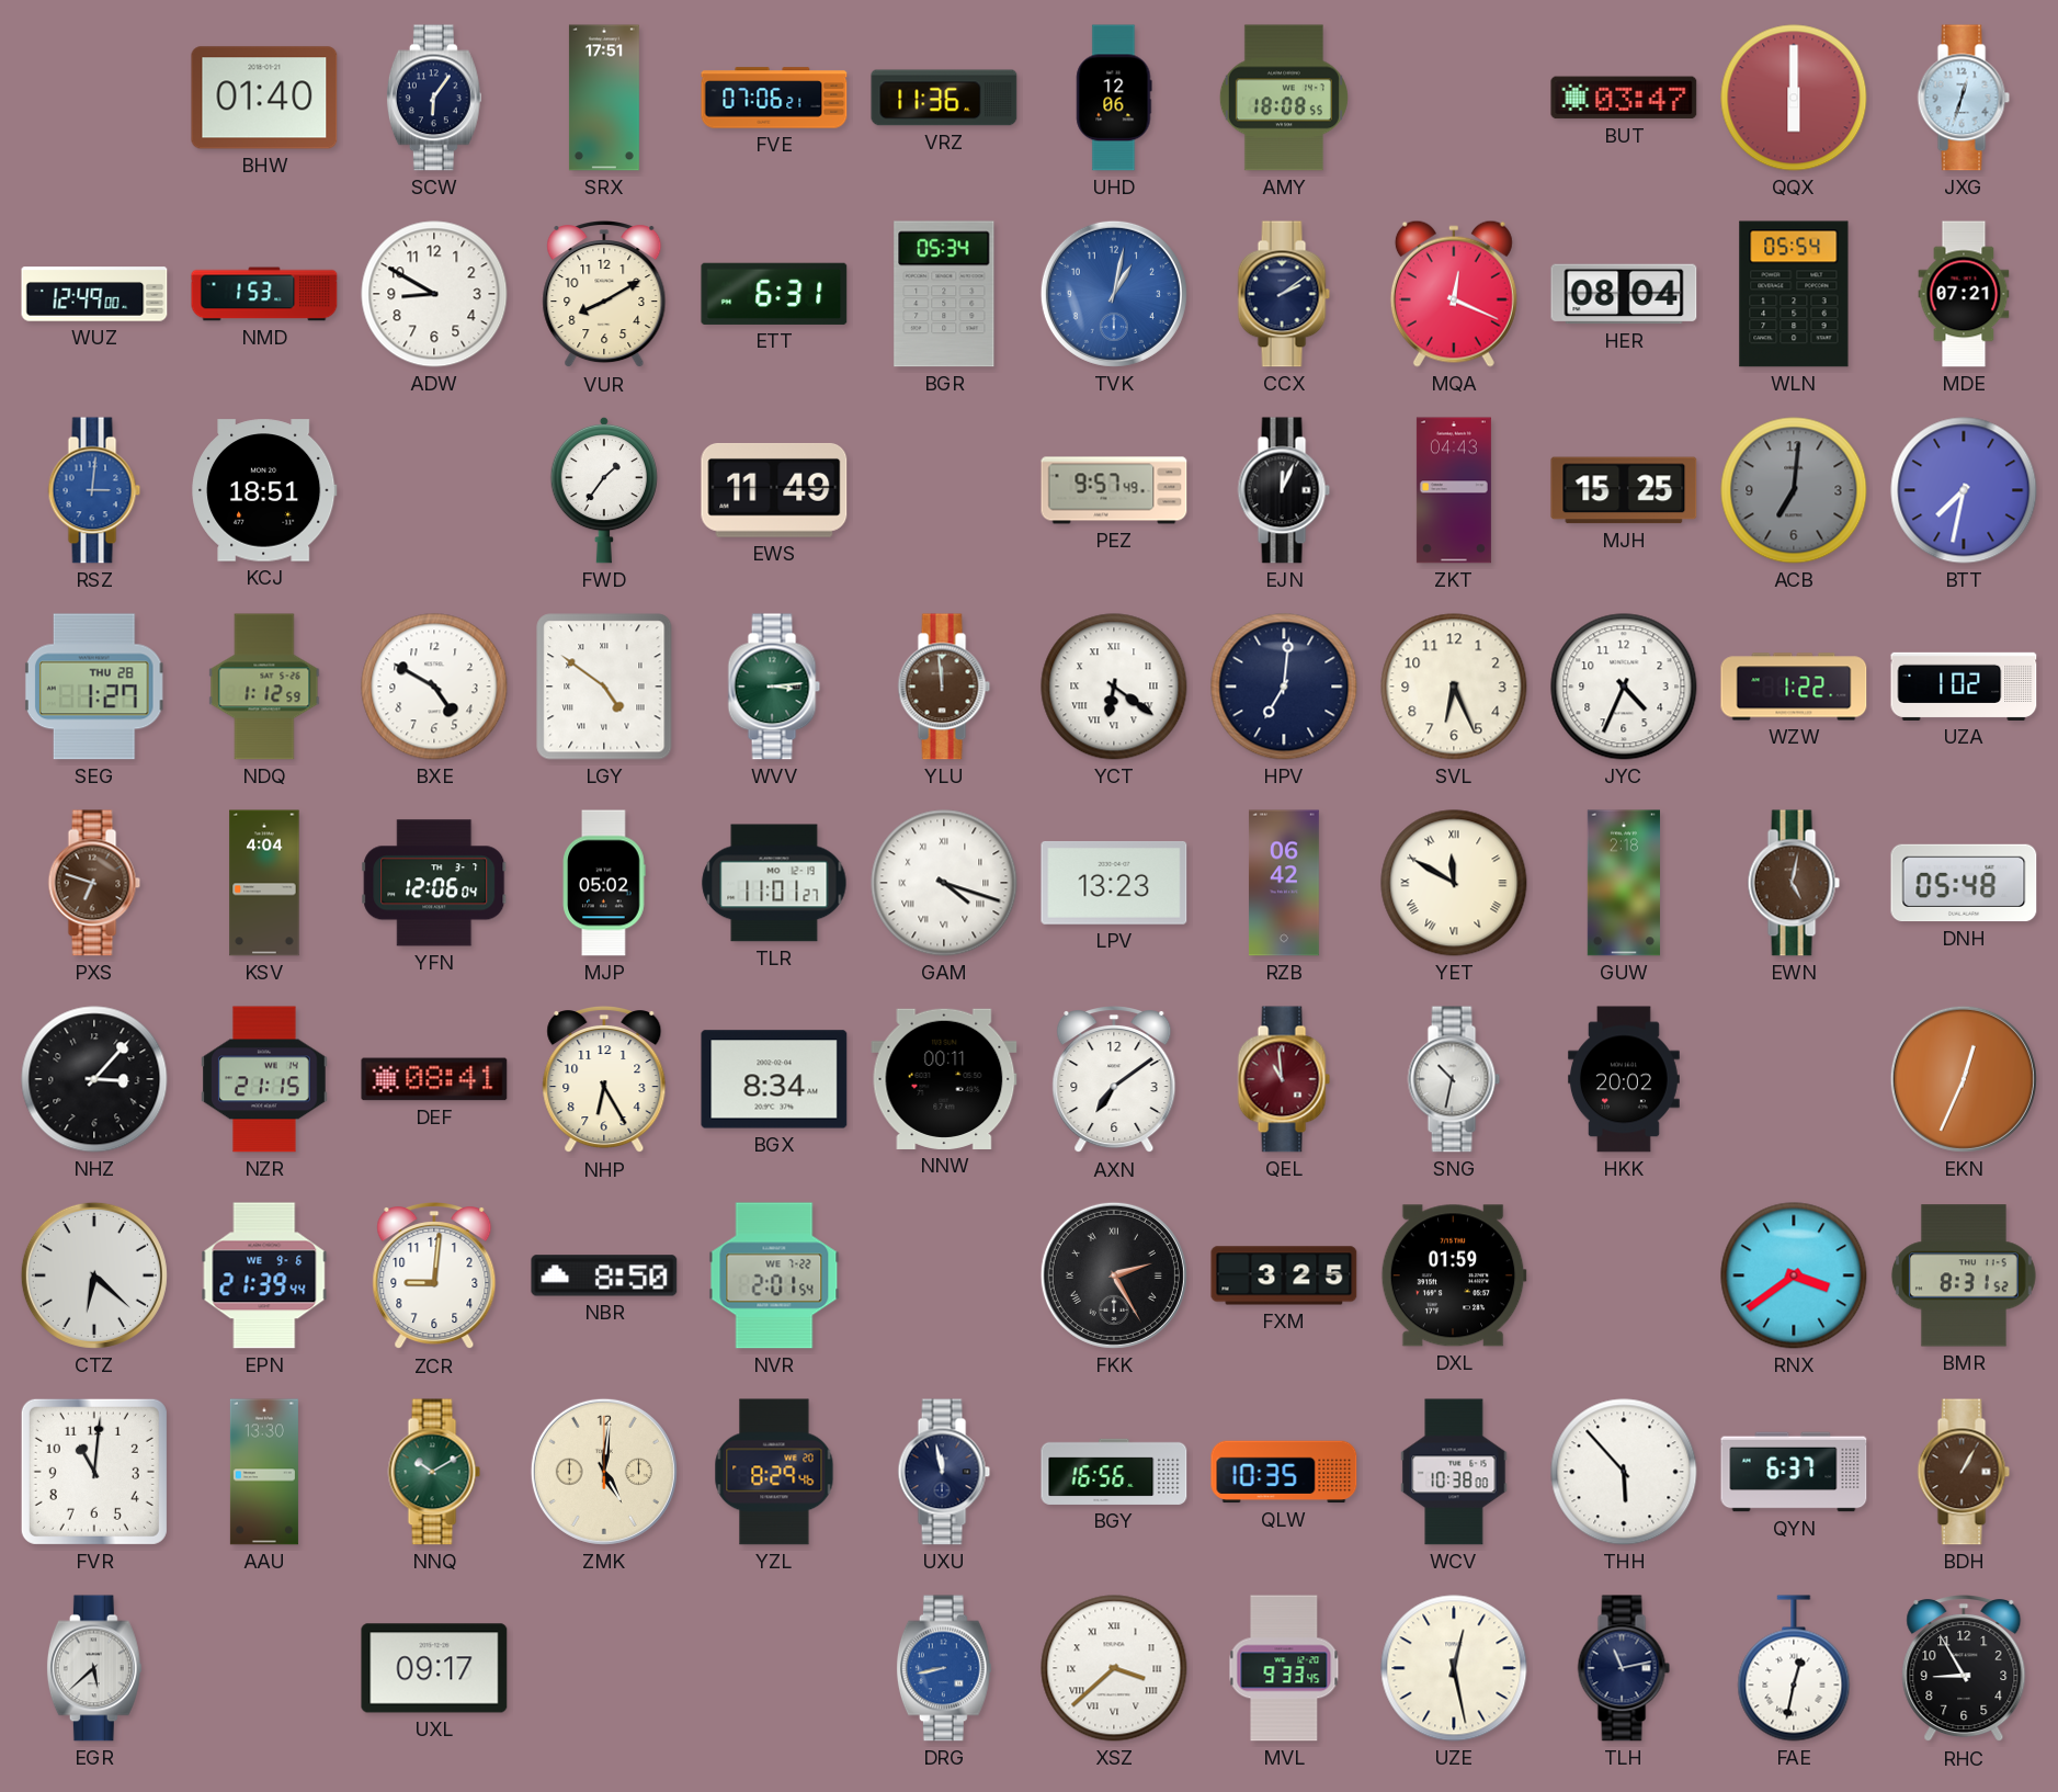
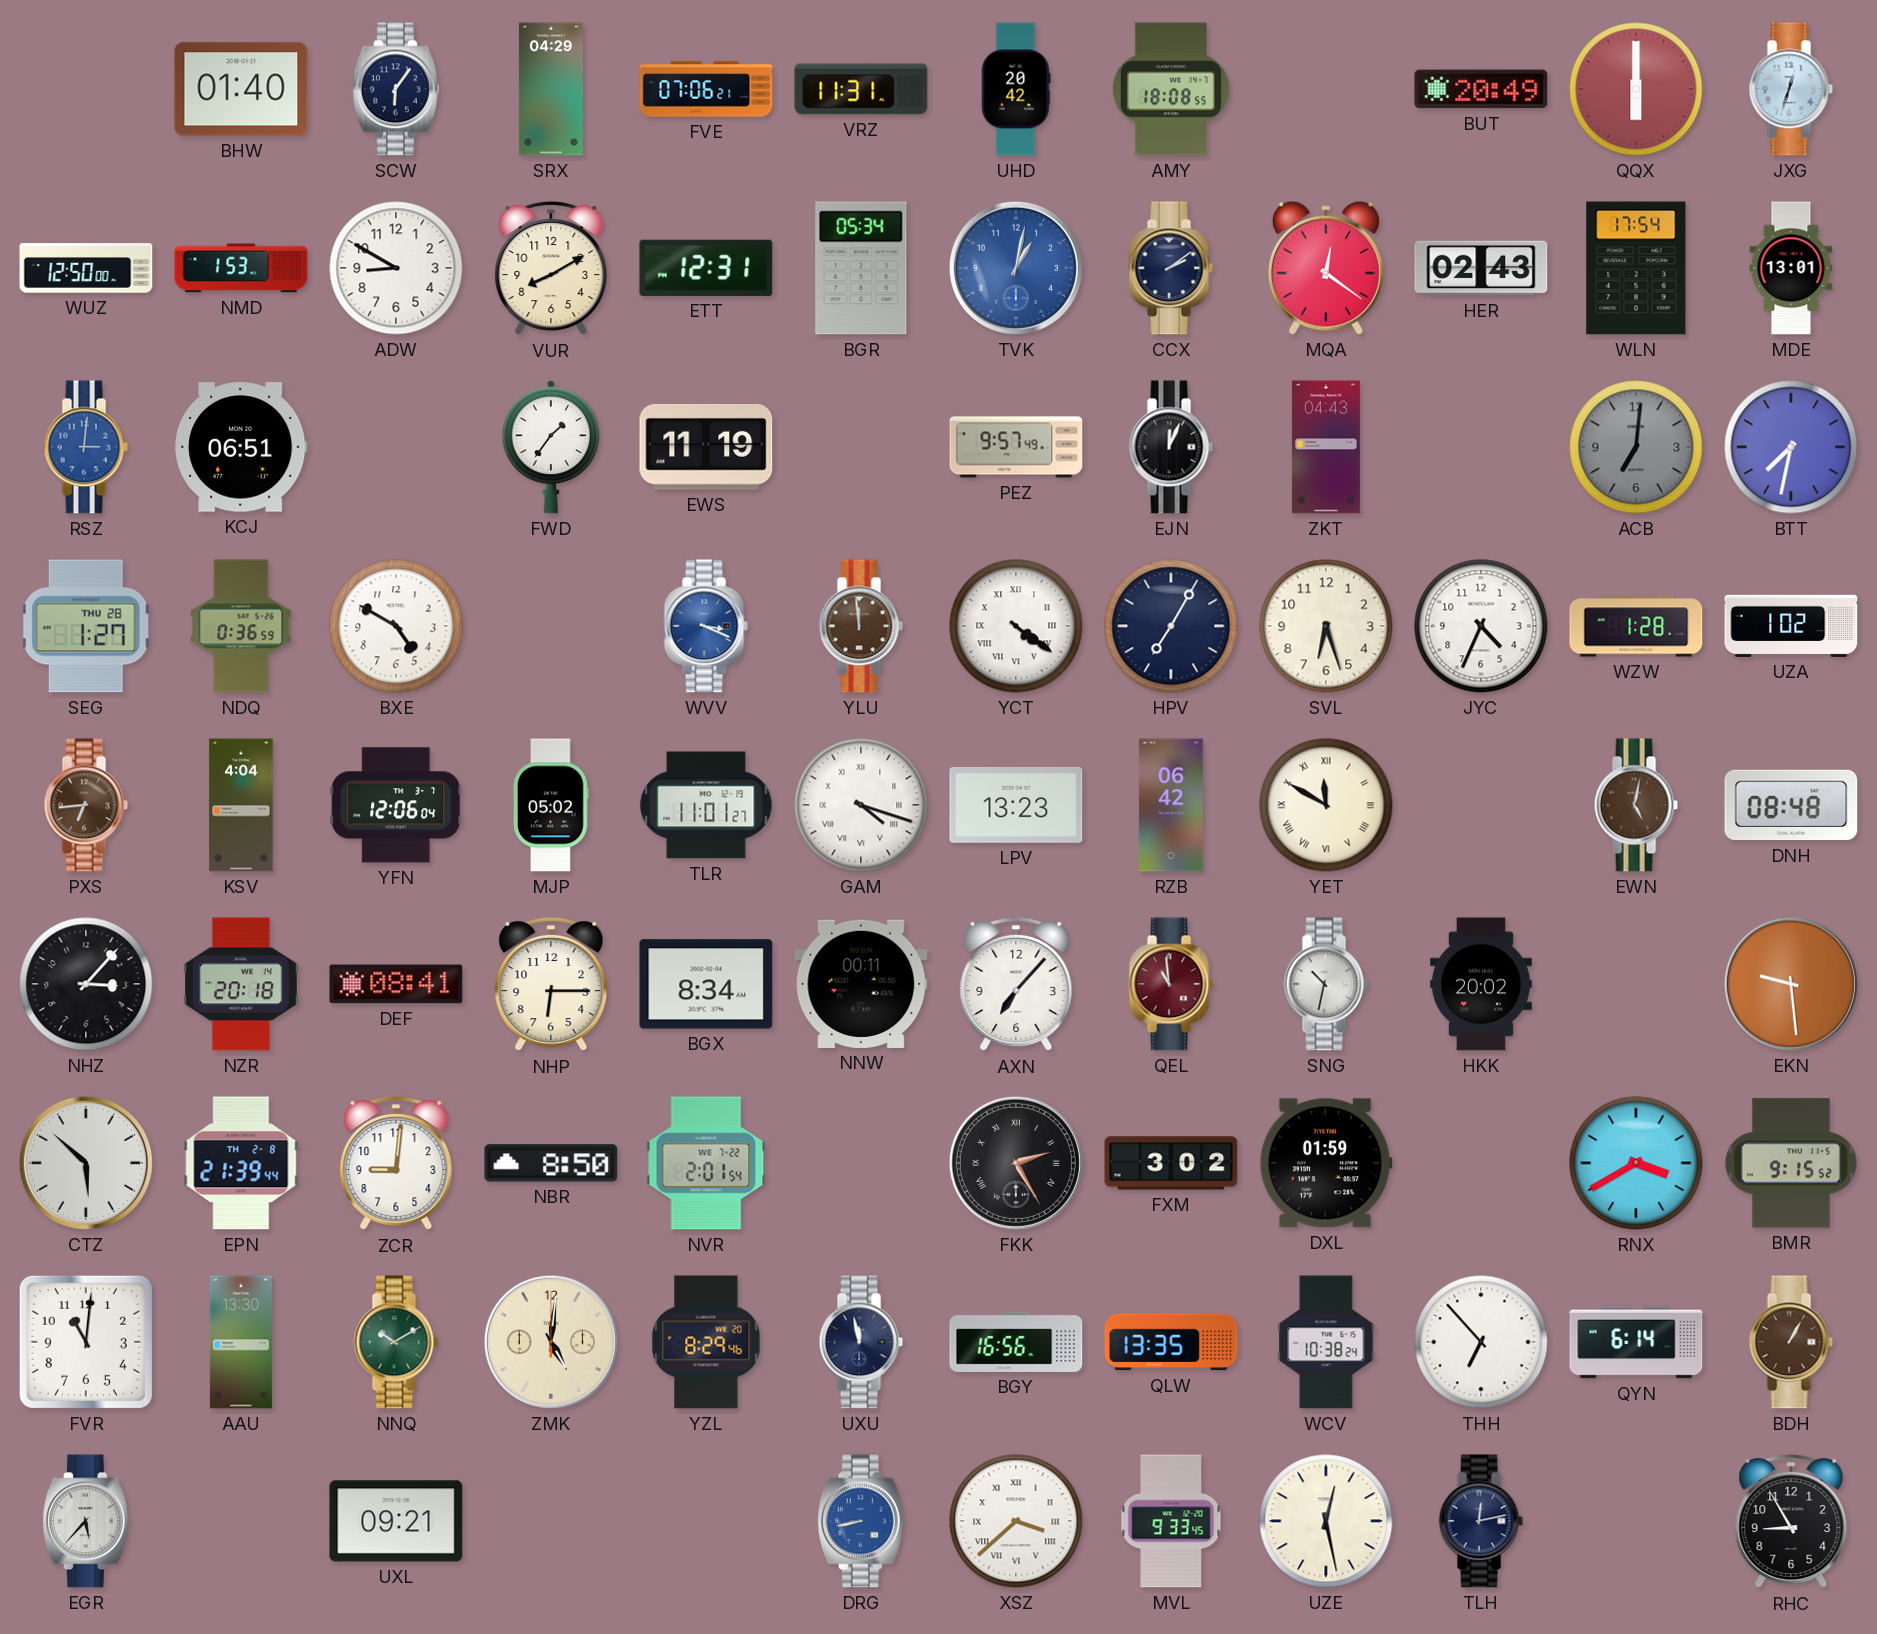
SRX: 17:51 -> 04:29
VRZ: 11:36 -> 11:31
UHD: 12:06 -> 20:42
BUT: 03:47 -> 20:49
WUZ: 12:49 -> 12:50
ETT: 6:31 -> 12:31
MQA: 12:19 -> 12:21
HER: 08:04 -> 02:43
WLN: 05:54 -> 17:54
MDE: 07:21 -> 13:01
KCJ: 18:51 -> 06:51
EWS: 11:49 -> 11:19
MJH: 15:25 -> none
NDQ: 1:12 -> 0:36
LGY: 4:51 -> none
WVV: 3:14 -> 3:19
WVV dial: green -> blue
YCT: 6:21 -> 4:21
HPV: 7:01 -> 7:05
SVL: 6:26 -> 6:27
WZW: 1:22 -> 1:28
PXS: 6:48 -> 6:44
GUW: 2:18 -> none
DNH: 05:48 -> 08:48
NZR: 21:15 -> 20:18
NHP: 6:25 -> 6:15
AXN: 7:09 -> 7:07
EKN: 12:34 -> 9:29
CTZ: 6:22 -> 5:52
EPN date: WE 9-6 -> TH 2-8
FXM: 3:25 -> 3:02
RNX: 3:39 -> 3:40
BMR: 8:31 -> 9:15
QLW: 10:35 -> 13:35
WCV: 10:38:00 -> 10:38:24
THH: 5:53 -> 6:53
QYN: 6:37 -> 6:14
EGR: 5:38 -> 5:37
UXL: 09:17 -> 09:21
TLH: 11:13 -> 12:13
FAE: 12:32 -> none
